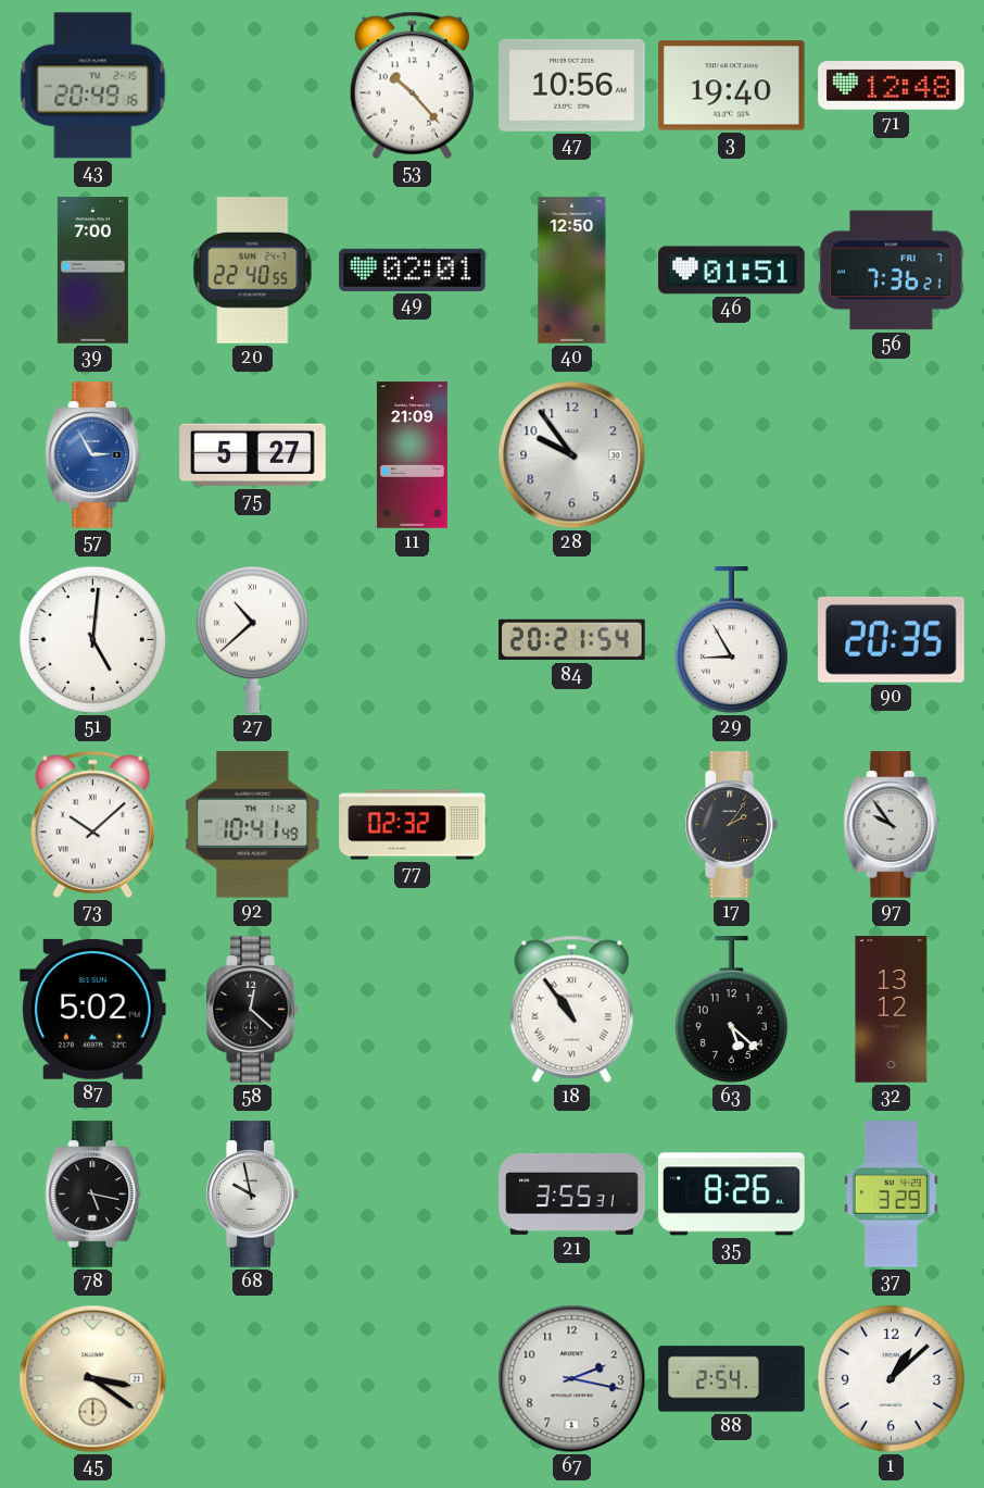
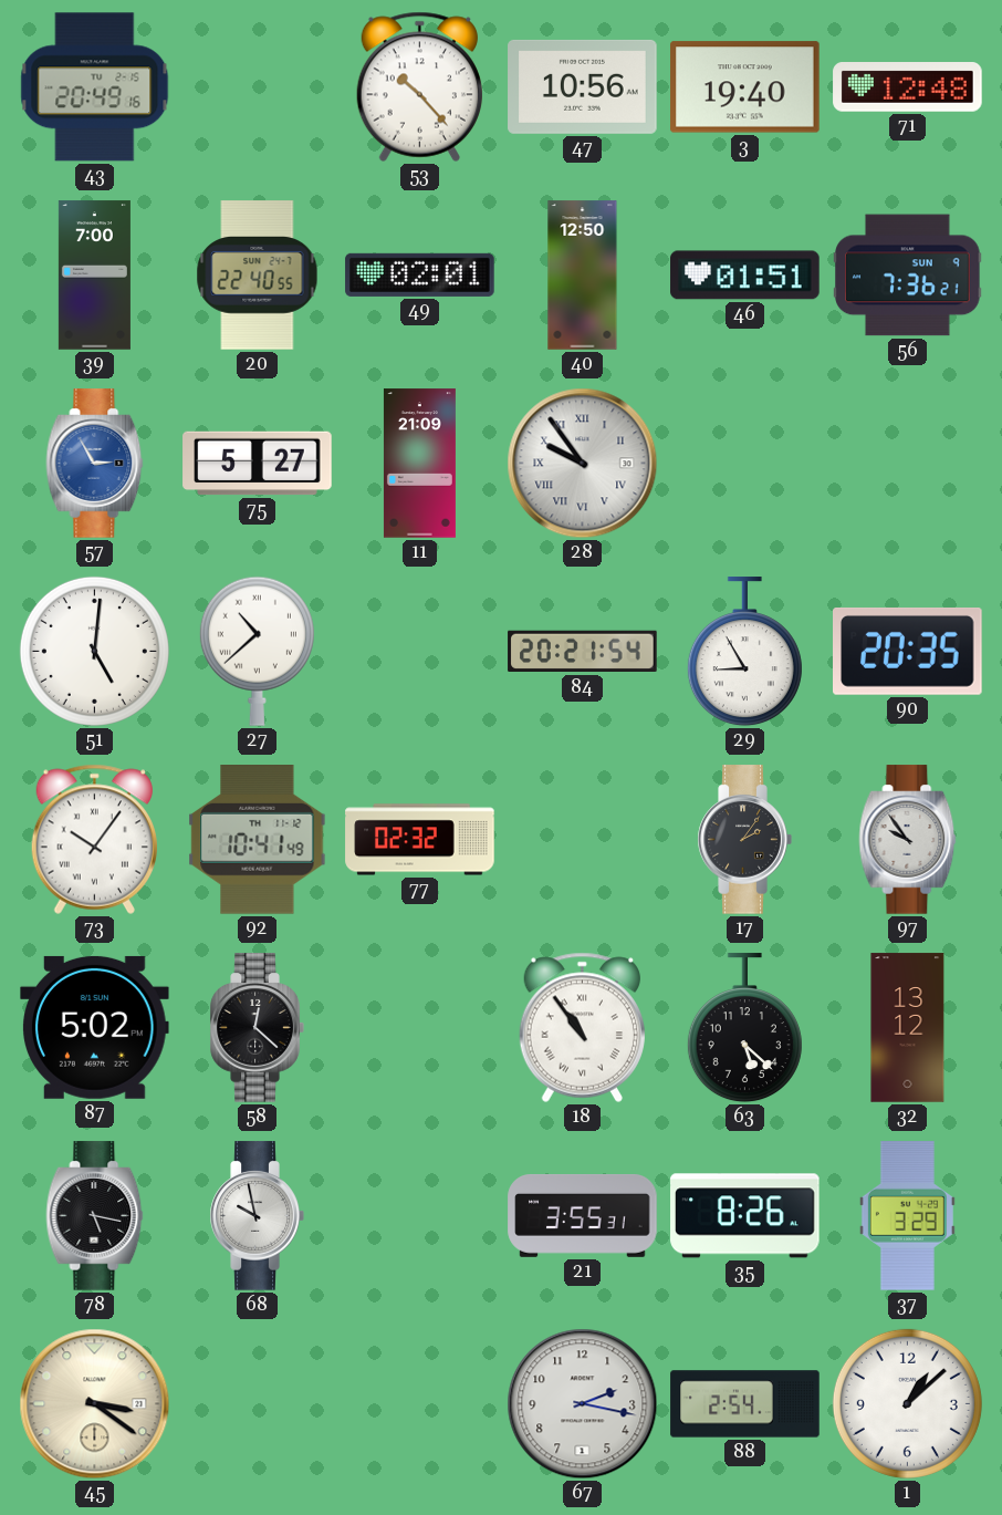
56 date: FRI 7 -> SUN 9
28 numerals: Arabic -> Roman
73: 10:08 -> 10:06
